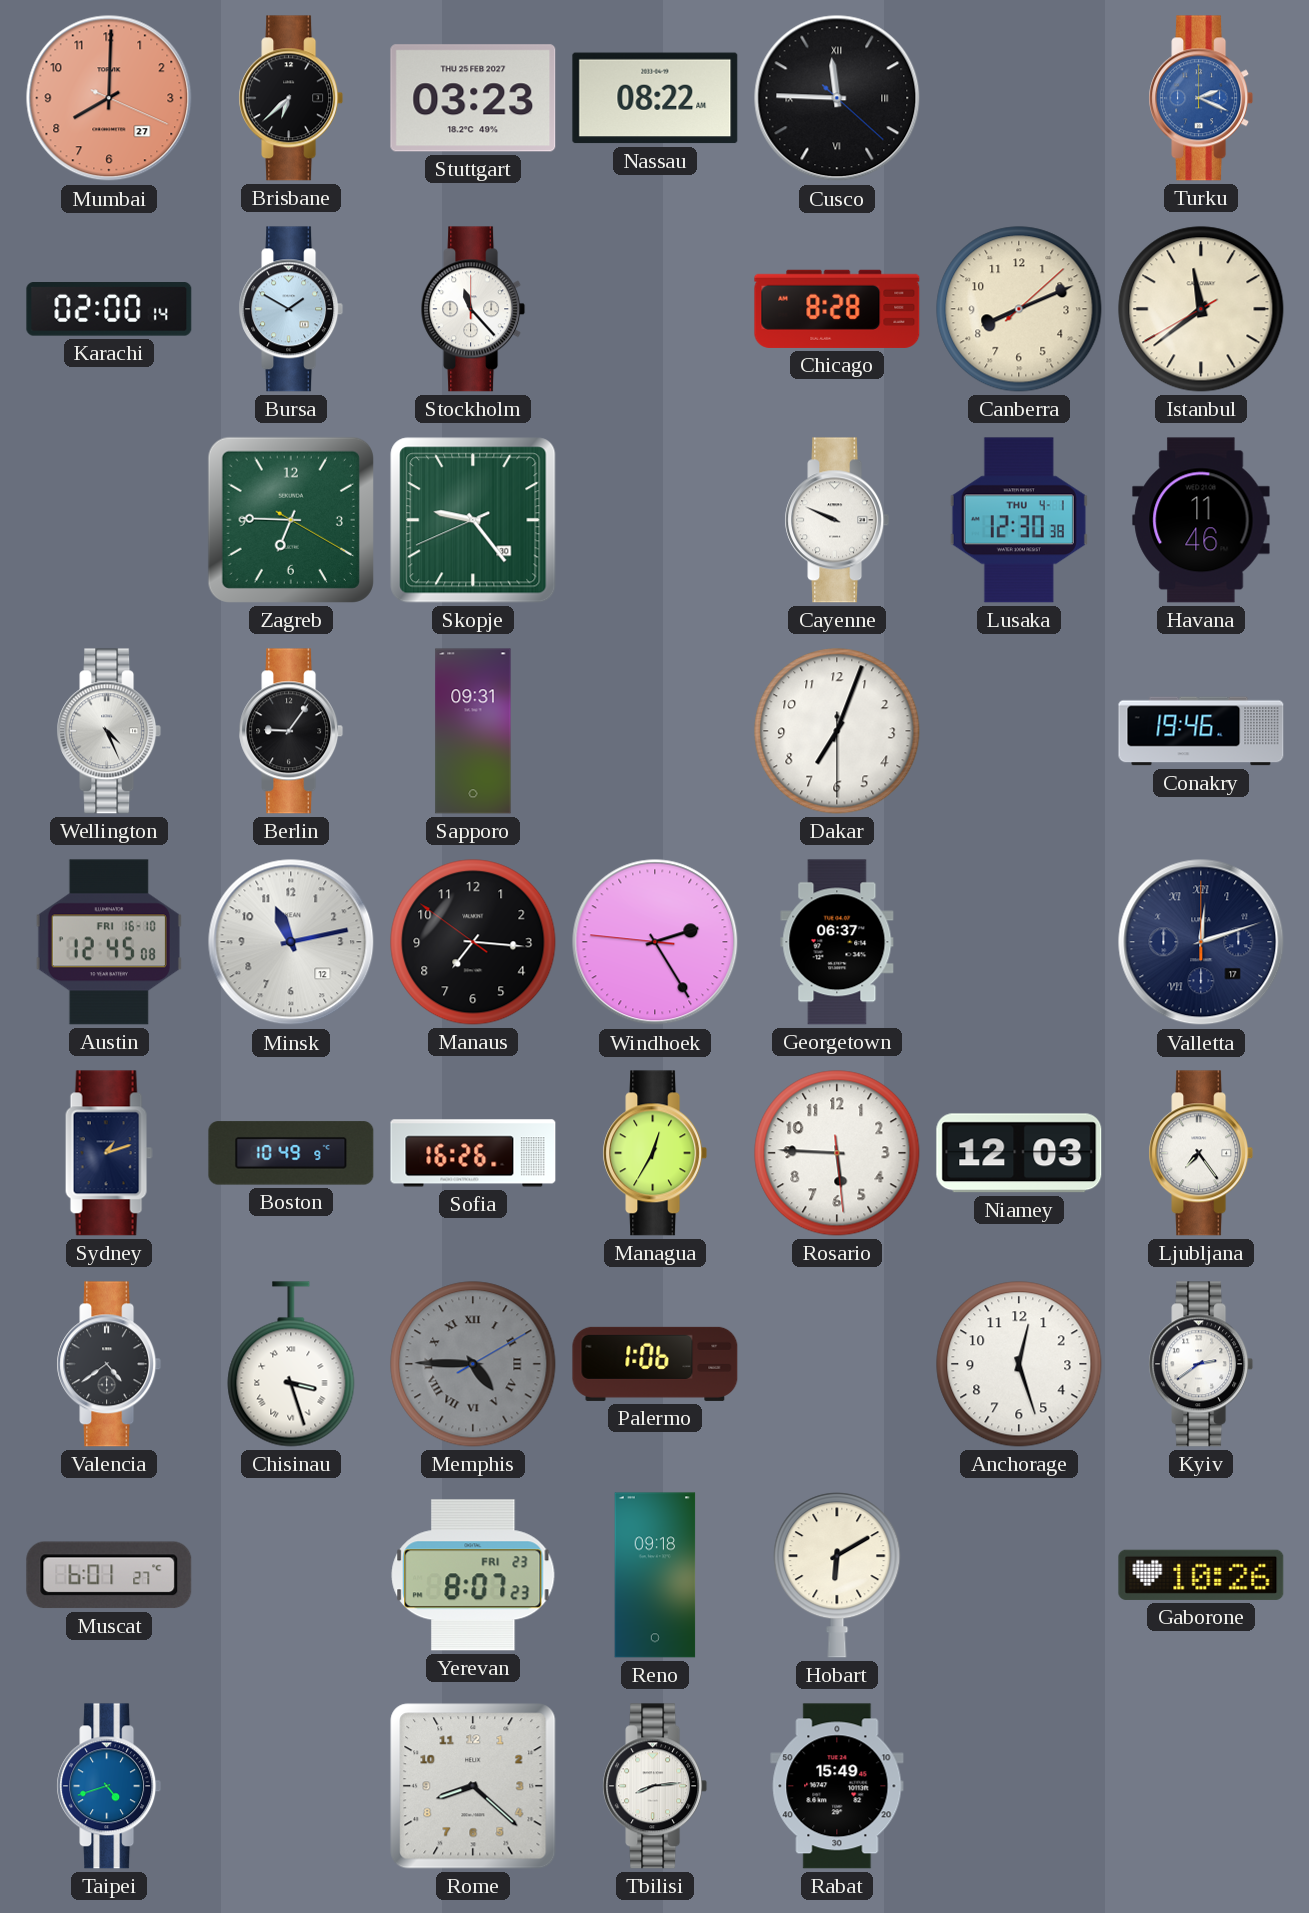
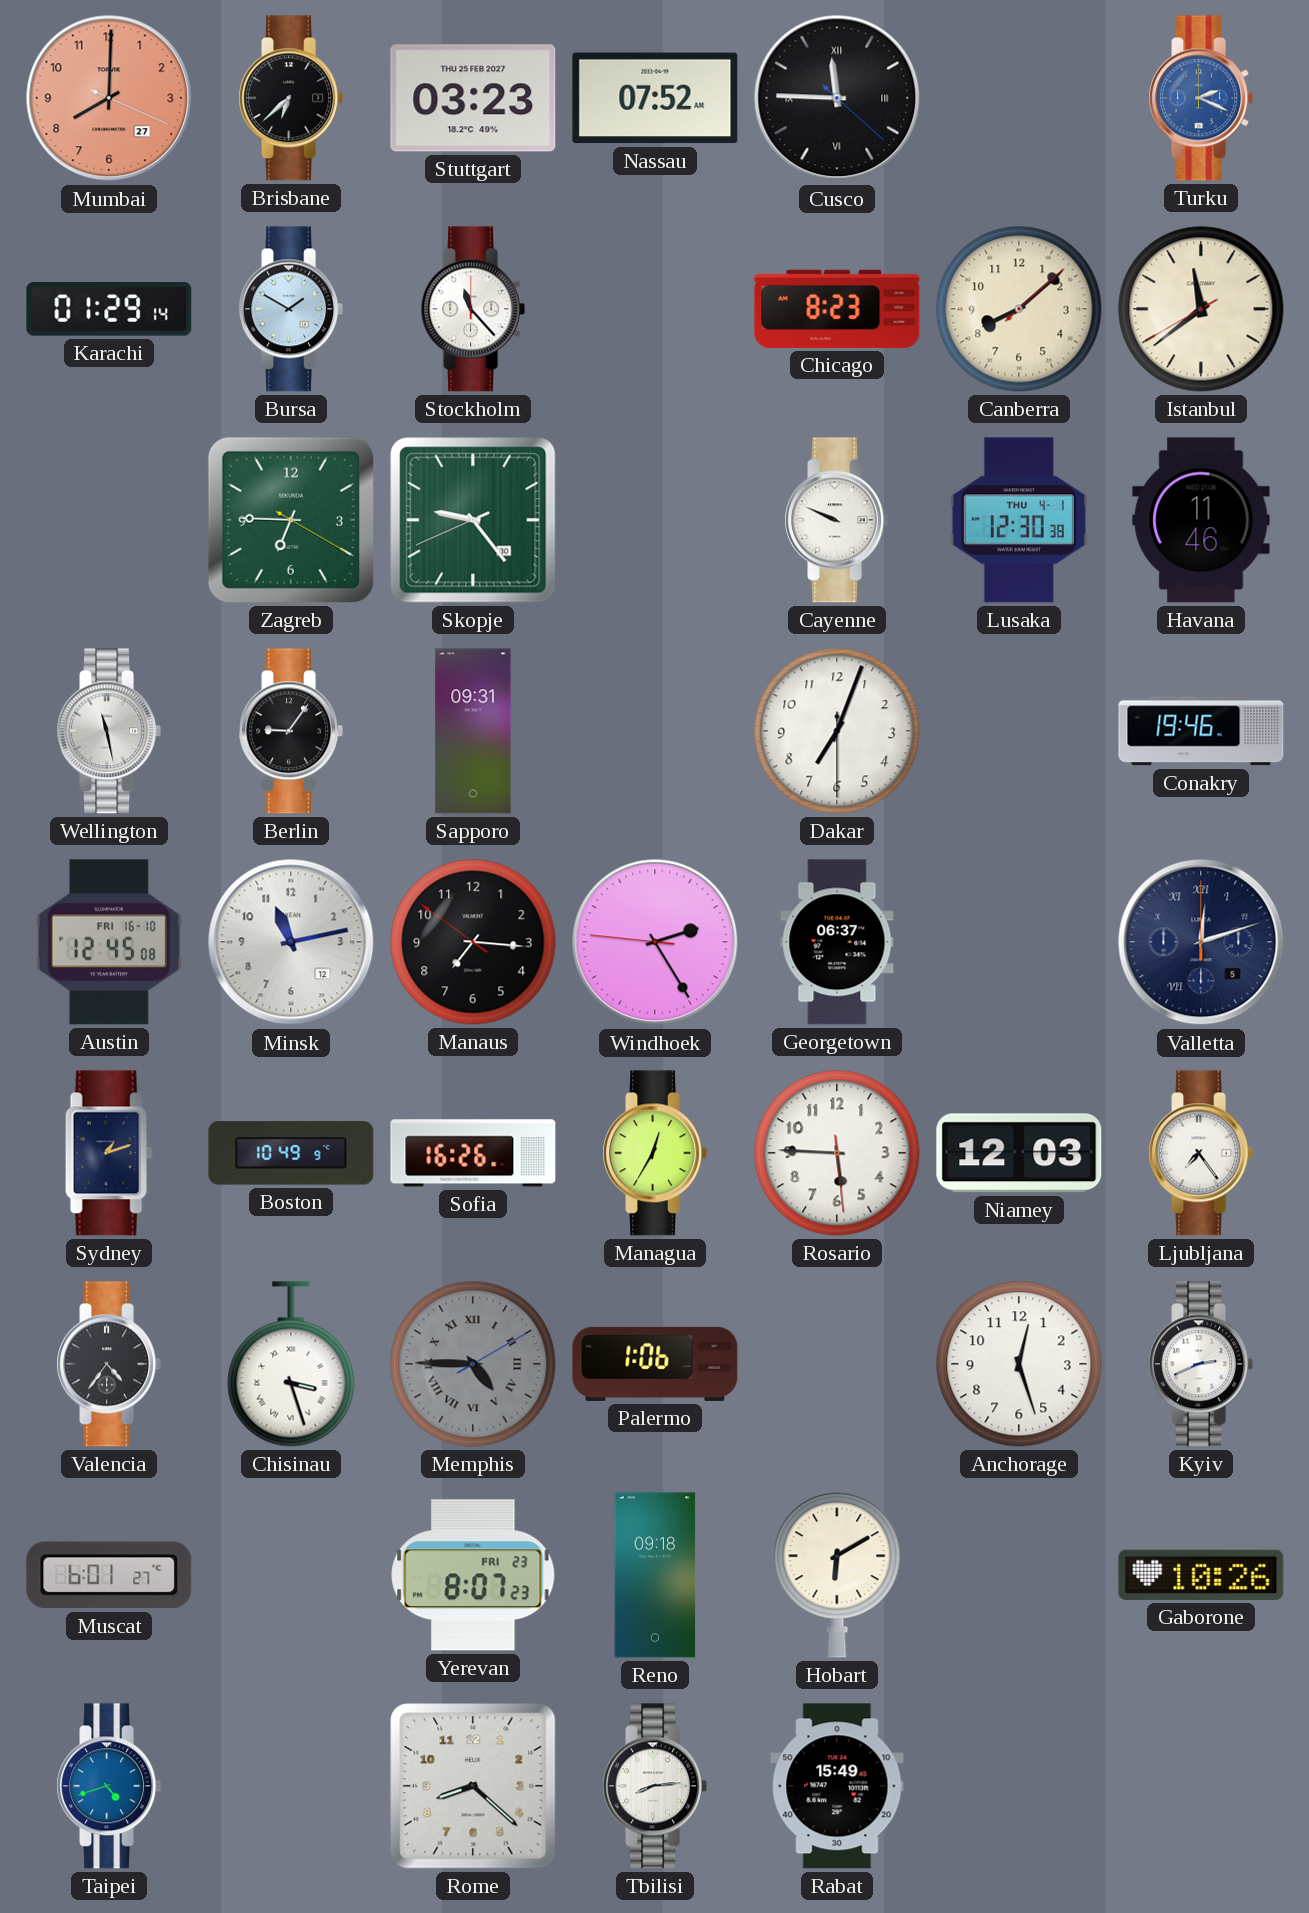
Nassau: 08:22 -> 07:52
Karachi: 02:00 -> 01:29
Chicago: 8:28 -> 8:23
Canberra: 8:11 -> 8:08
Wellington: 4:26 -> 11:28
Valletta date: 17 -> 5
Valencia: 4:39 -> 4:36
Kyiv: 2:39 -> 2:41
